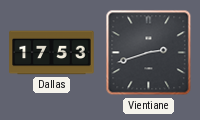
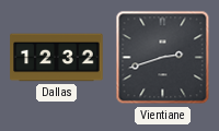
Dallas: 17:53 -> 12:32
